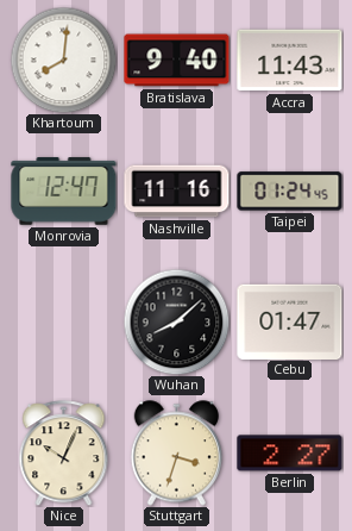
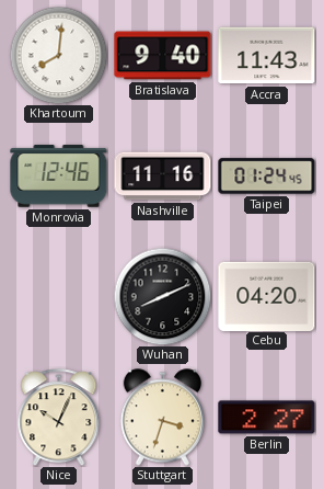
Monrovia: 12:47 -> 12:46
Wuhan: 8:08 -> 8:11
Cebu: 01:47 -> 04:20
